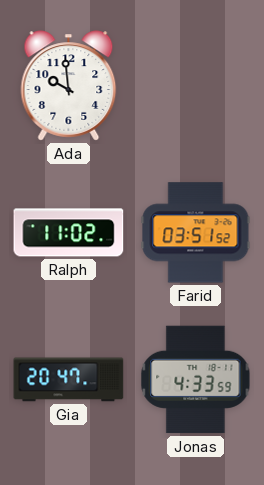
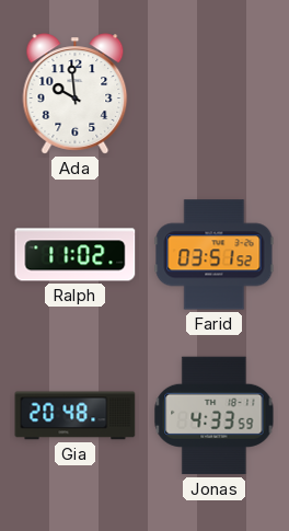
Gia: 20:47 -> 20:48
